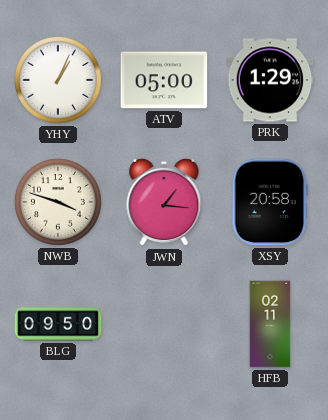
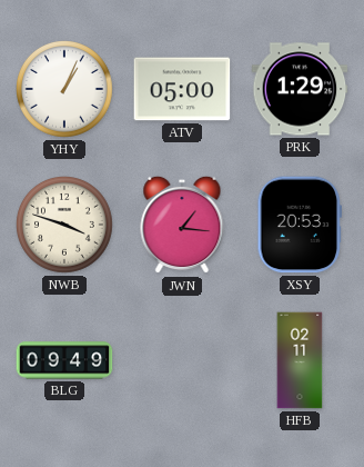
XSY: 20:58 -> 20:53
BLG: 09:50 -> 09:49
